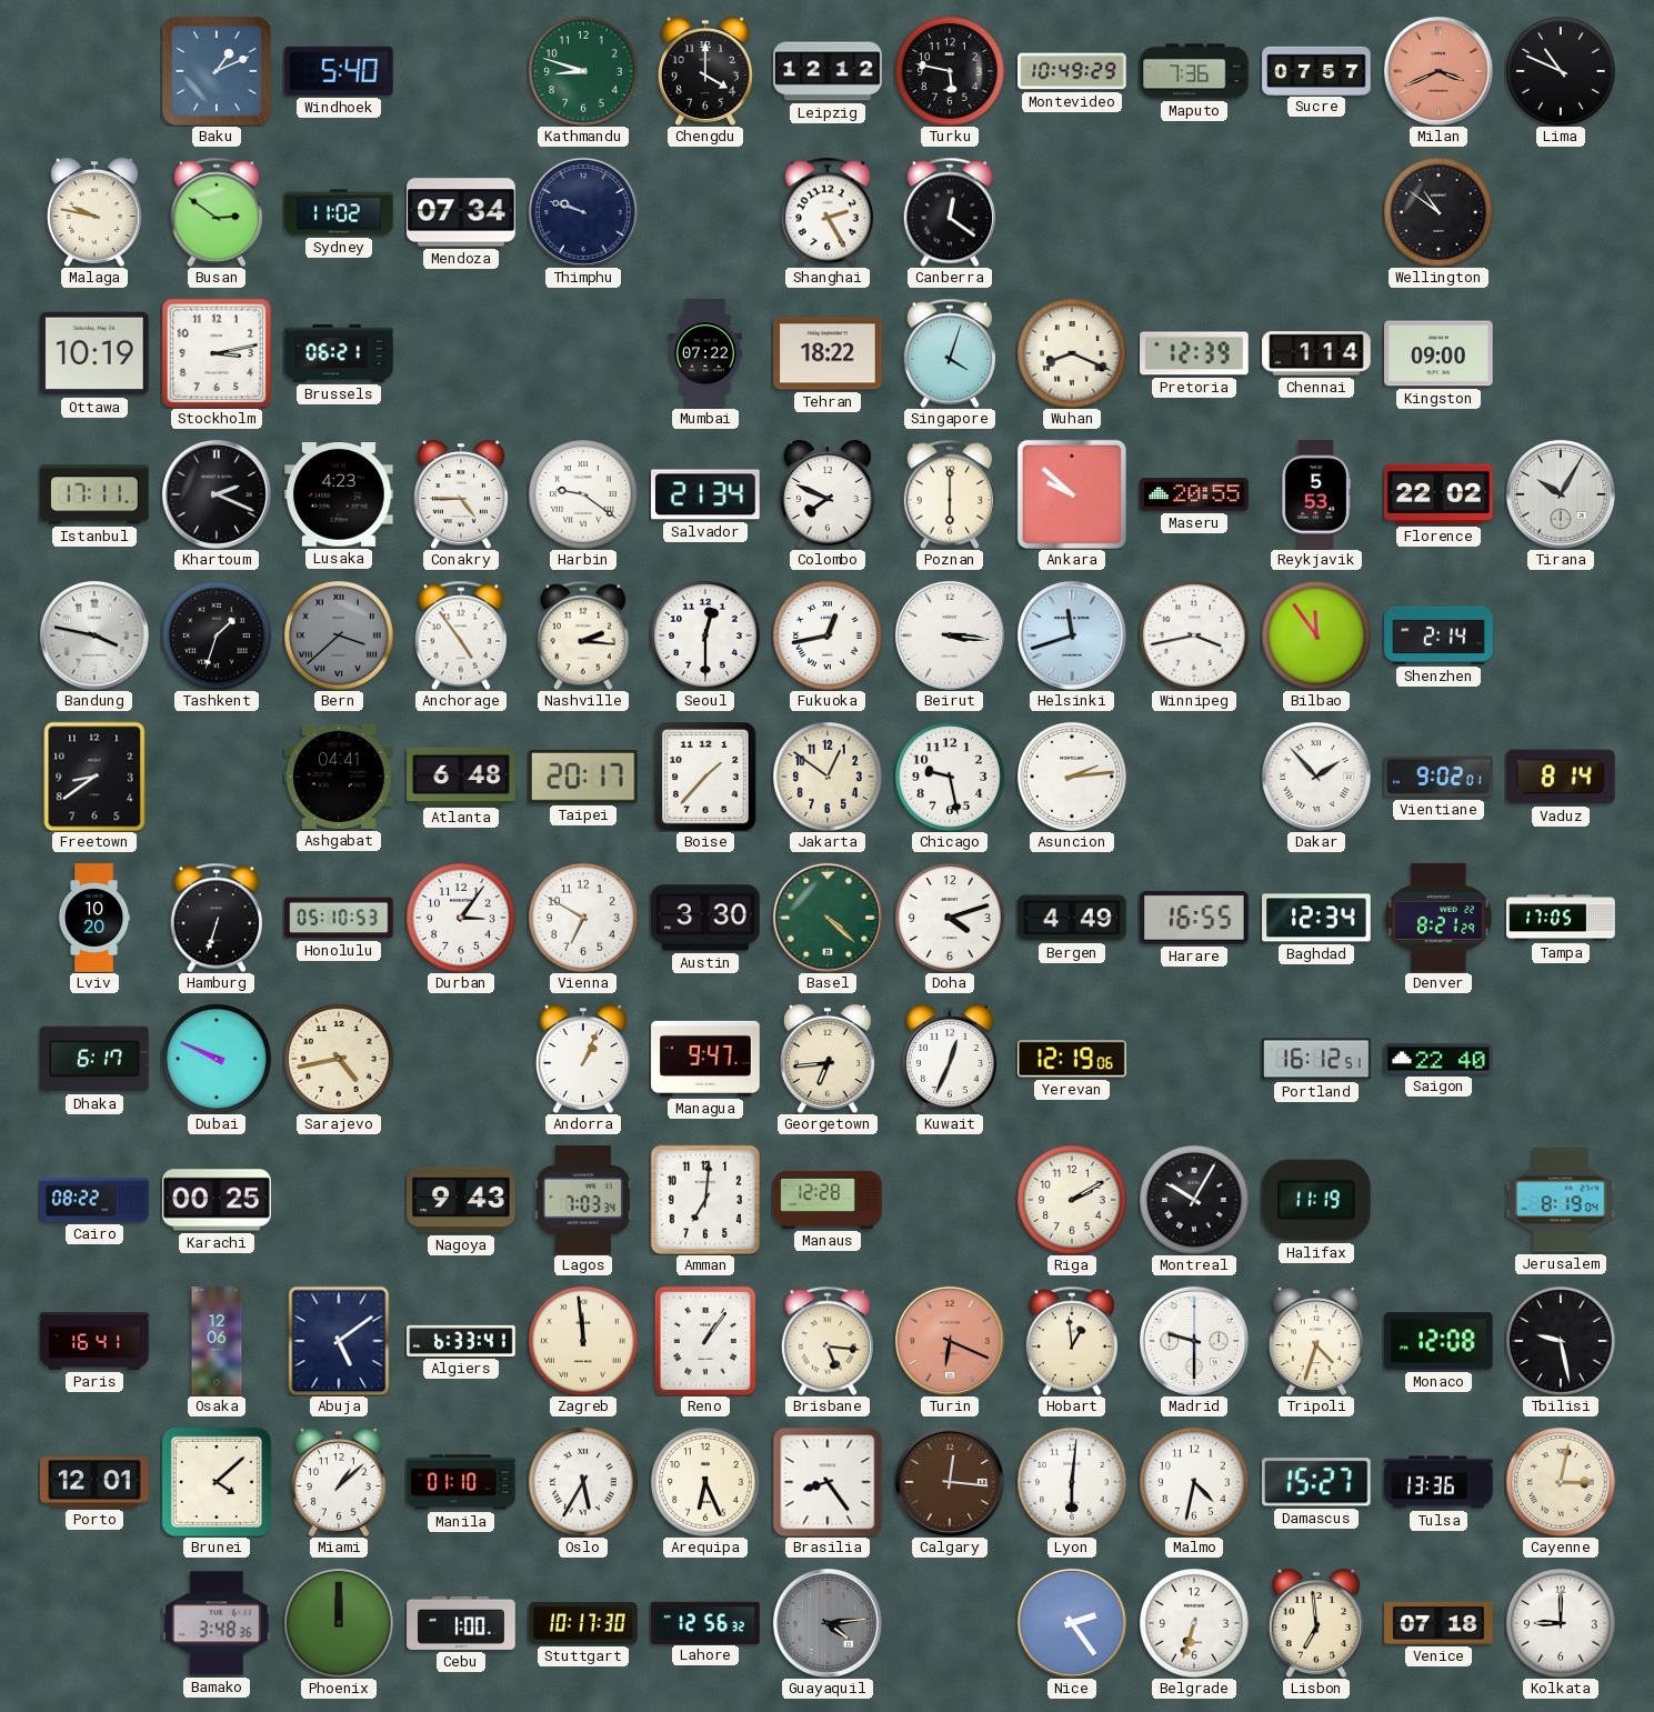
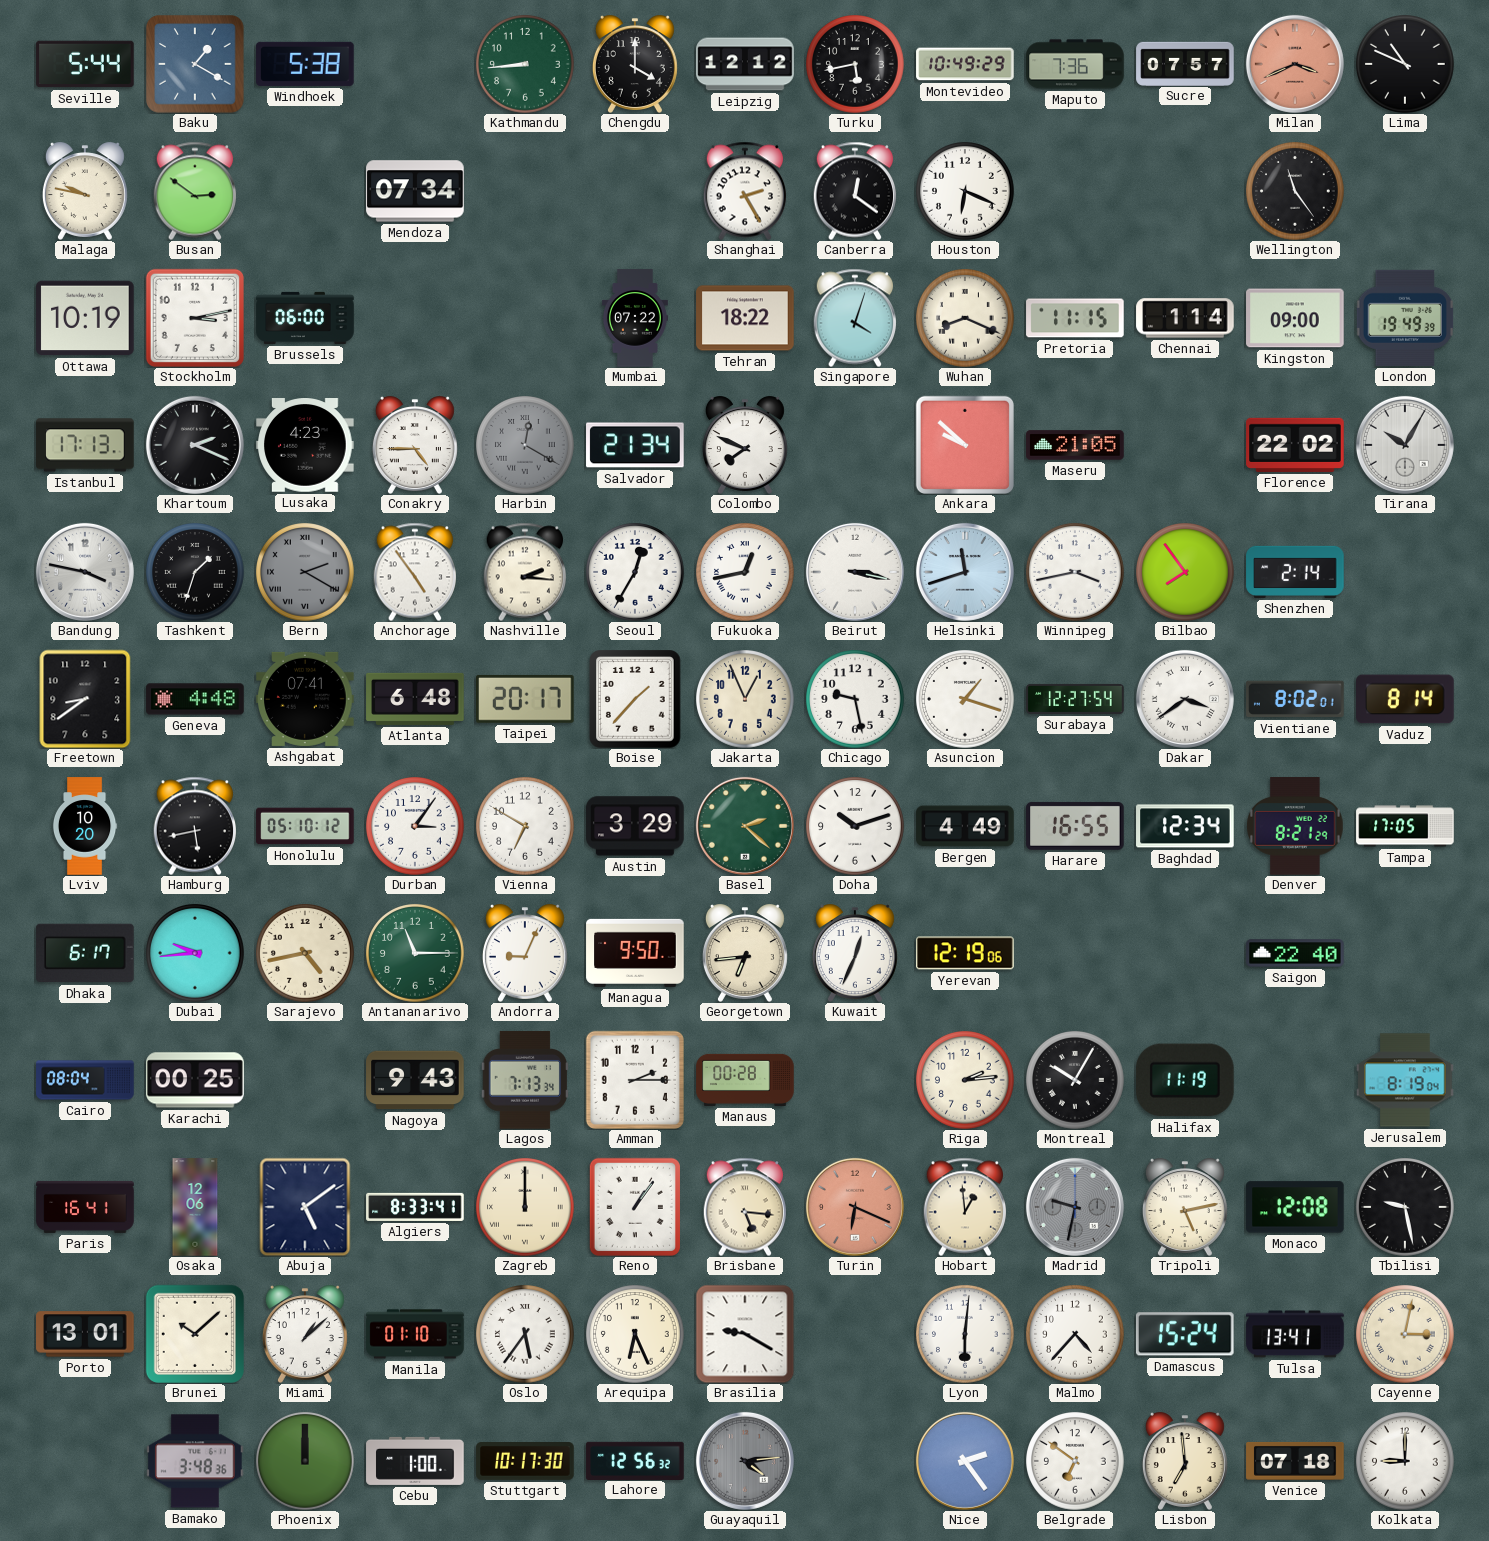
Seville: none -> 5:44
Baku: 1:11 -> 1:20
Windhoek: 5:40 -> 5:38
Kathmandu: 8:48 -> 8:44
Turku: 5:47 -> 5:43
Sydney: 11:02 -> none
Thimphu: 9:48 -> none
Houston: none -> 6:19
Wellington: 10:51 -> 11:24
Brussels: 06:21 -> 06:00
Pretoria: 12:39 -> 11:15
London: none -> 19:49
Istanbul: 17:11 -> 17:13
Harbin: 9:21 -> 12:20
Harbin dial: white -> grey
Poznan: 6:00 -> none
Maseru: 20:55 -> 21:05
Reykjavik: 5:53 -> none
Bern: 3:38 -> 2:20
Seoul: 12:30 -> 12:35
Beirut: 3:16 -> 3:17
Bilbao: 11:54 -> 7:54
Geneva: none -> 4:48
Ashgabat: 04:41 -> 07:41
Jakarta: 12:51 -> 12:56
Asuncion: 2:14 -> 1:18
Surabaya: none -> 12:27
Dakar: 1:53 -> 3:39
Vientiane: 9:02 -> 8:02
Hamburg: 6:33 -> 5:43
Honolulu: 05:10:53 -> 05:10:12
Austin: 3:30 -> 3:29
Basel: 4:22 -> 2:22
Doha: 4:12 -> 10:12
Dubai: 9:49 -> 9:44
Antananarivo: none -> 11:15
Andorra: 1:04 -> 9:04
Managua: 9:47 -> 9:50
Portland: 16:12 -> none
Cairo: 08:22 -> 08:04
Lagos: 7:03 -> 7:13
Amman: 7:01 -> 2:15
Manaus: 12:28 -> 00:28
Riga: 2:10 -> 2:14
Algiers: 6:33 -> 8:33
Zagreb: 11:59 -> 12:00
Madrid: 9:30 -> 9:32
Madrid dial: white -> grey
Tripoli: 4:33 -> 5:13
Porto: 12:01 -> 13:01
Brunei: 4:08 -> 10:08
Oslo: 5:35 -> 5:36
Brasilia: 8:24 -> 9:20
Calgary: 12:16 -> none
Malmo: 4:32 -> 4:37
Damascus: 15:27 -> 15:24
Tulsa: 13:36 -> 13:41
Belgrade: 6:33 -> 6:51
